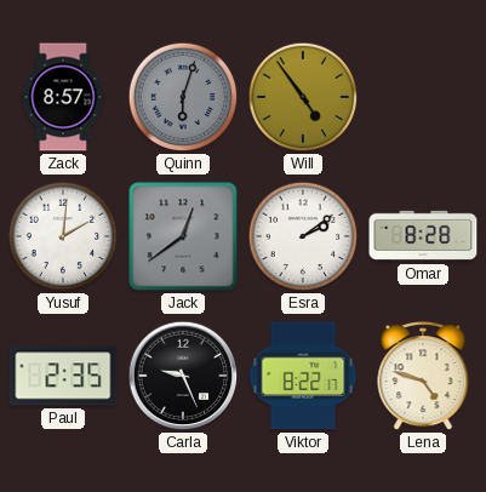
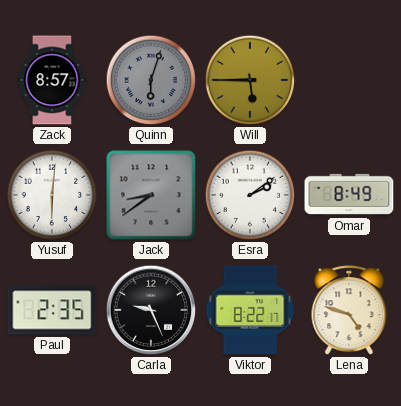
Will: 4:54 -> 5:45
Yusuf: 2:01 -> 6:01
Jack: 12:39 -> 8:39
Omar: 8:28 -> 8:49
